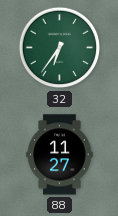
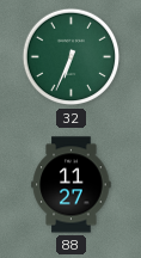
32: 6:36 -> 6:34
